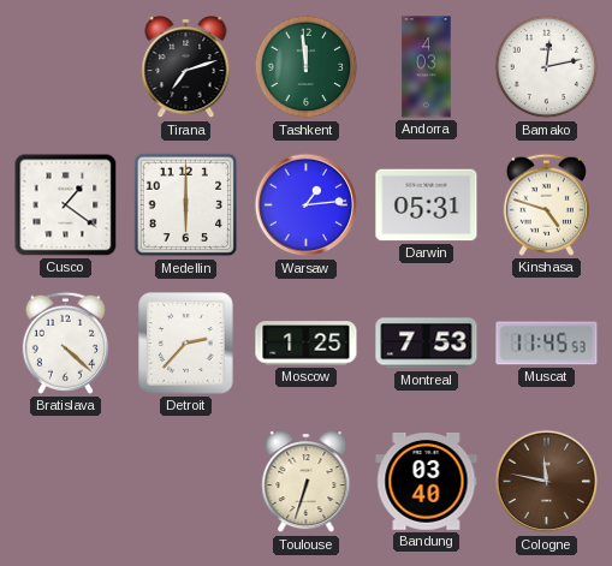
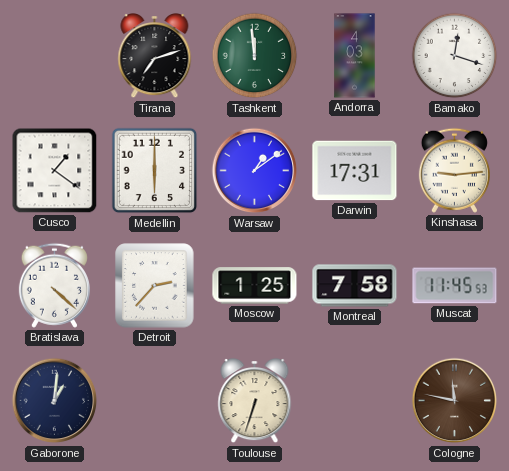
Bamako: 12:13 -> 12:18
Warsaw: 1:14 -> 1:09
Darwin: 05:31 -> 17:31
Kinshasa: 4:48 -> 9:14
Montreal: 7:53 -> 7:58
Gaborone: none -> 1:01
Bandung: 03:40 -> none
